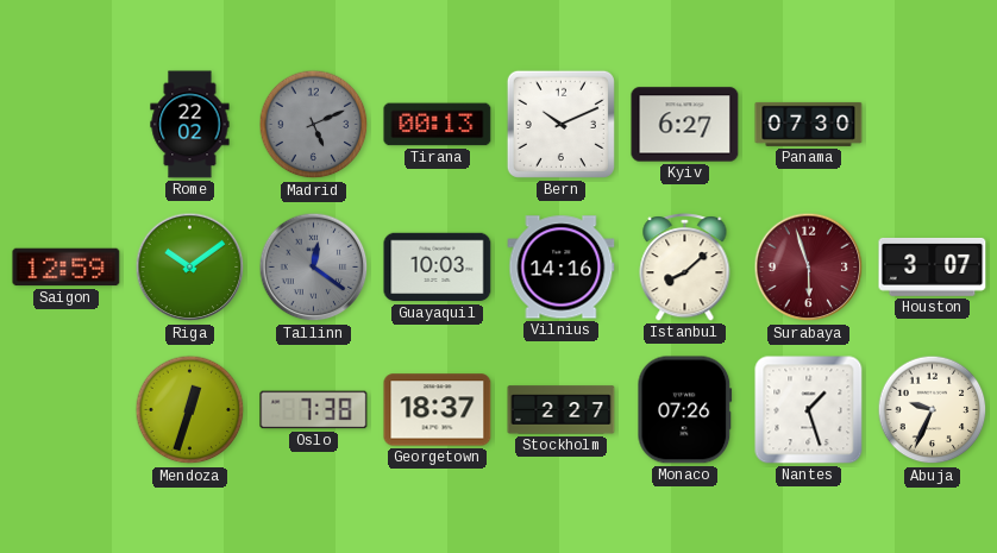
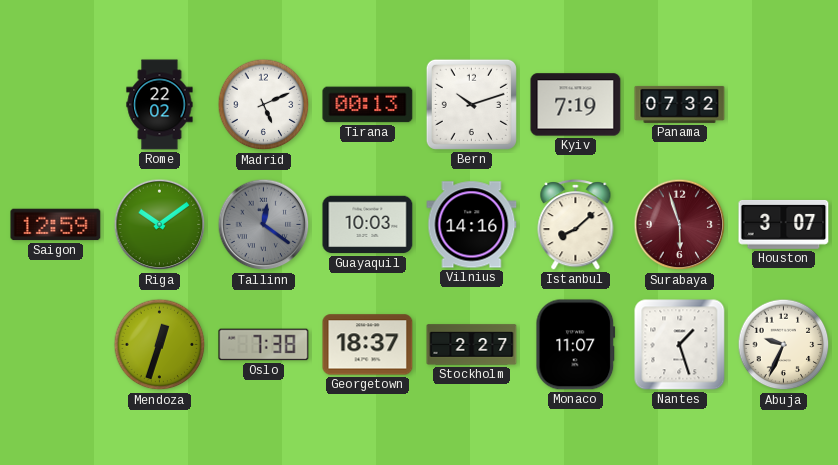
Madrid dial: grey -> white
Bern: 10:11 -> 10:12
Kyiv: 6:27 -> 7:19
Panama: 07:30 -> 07:32
Monaco: 07:26 -> 11:07
